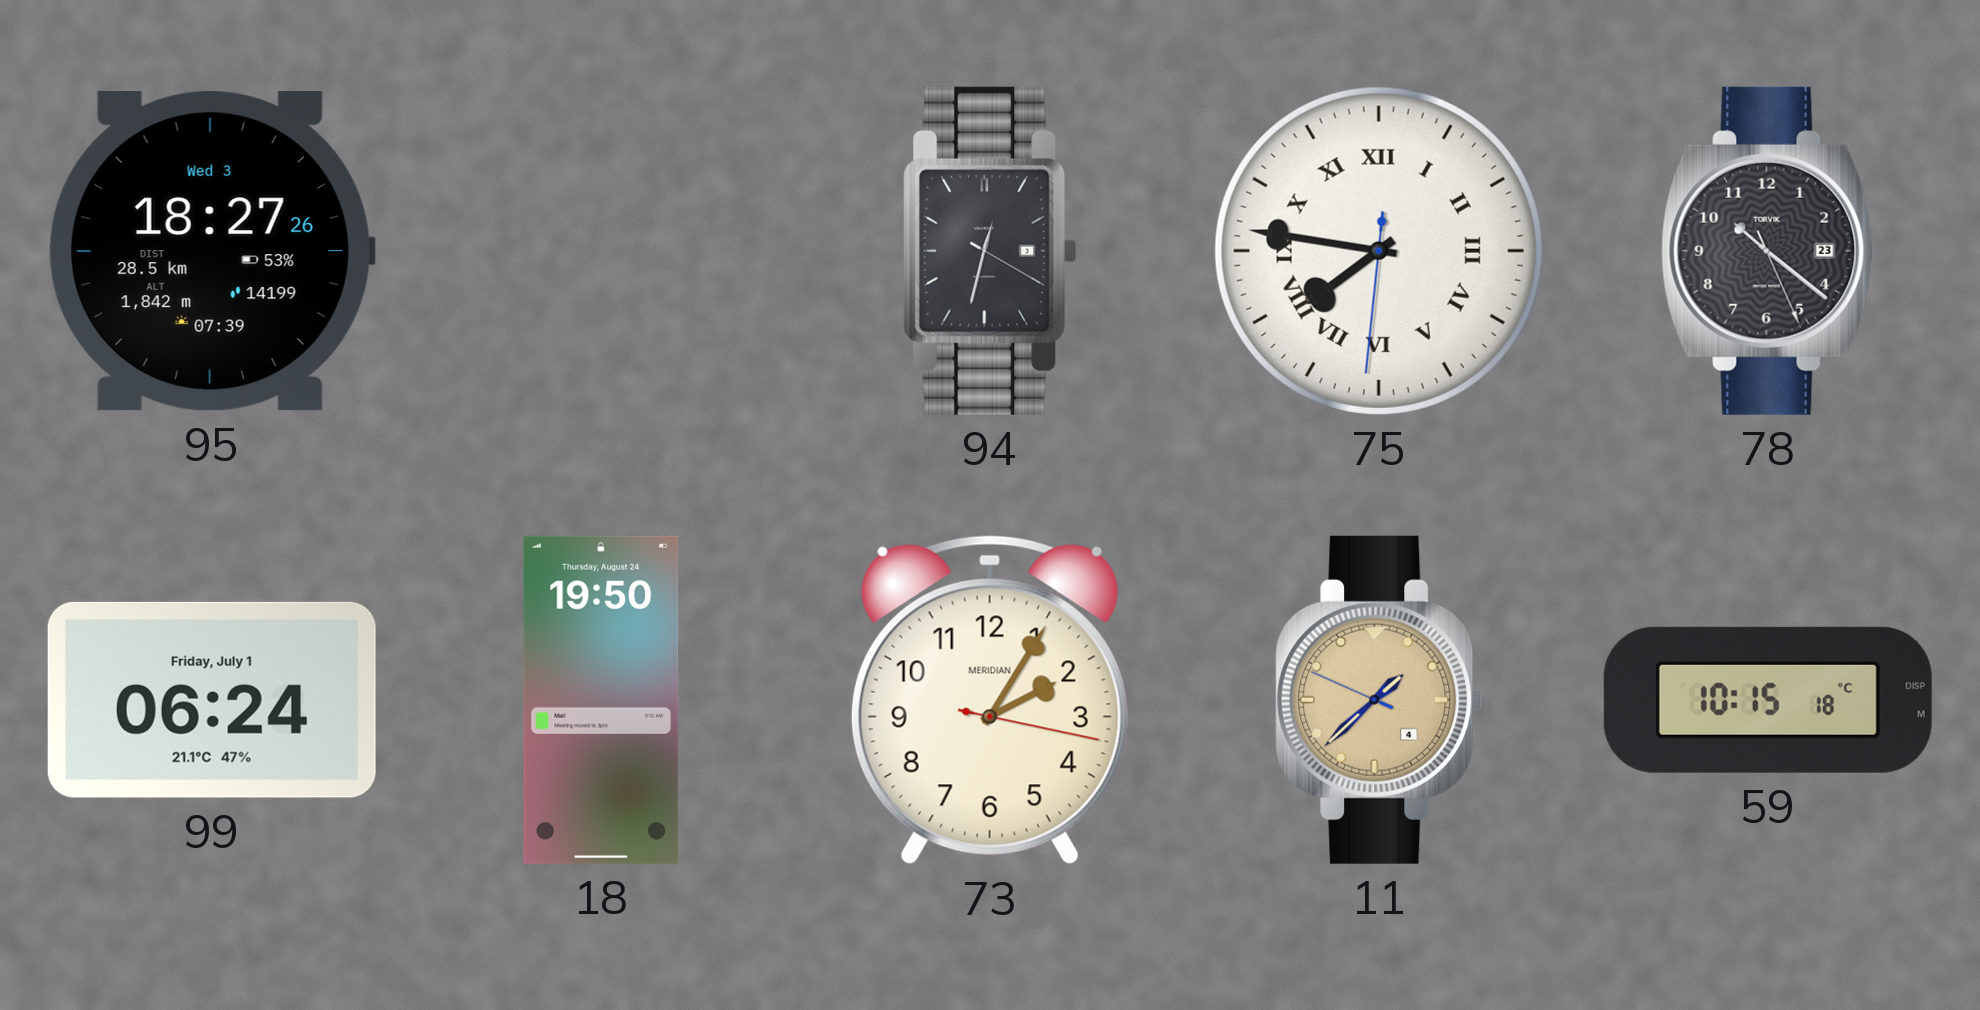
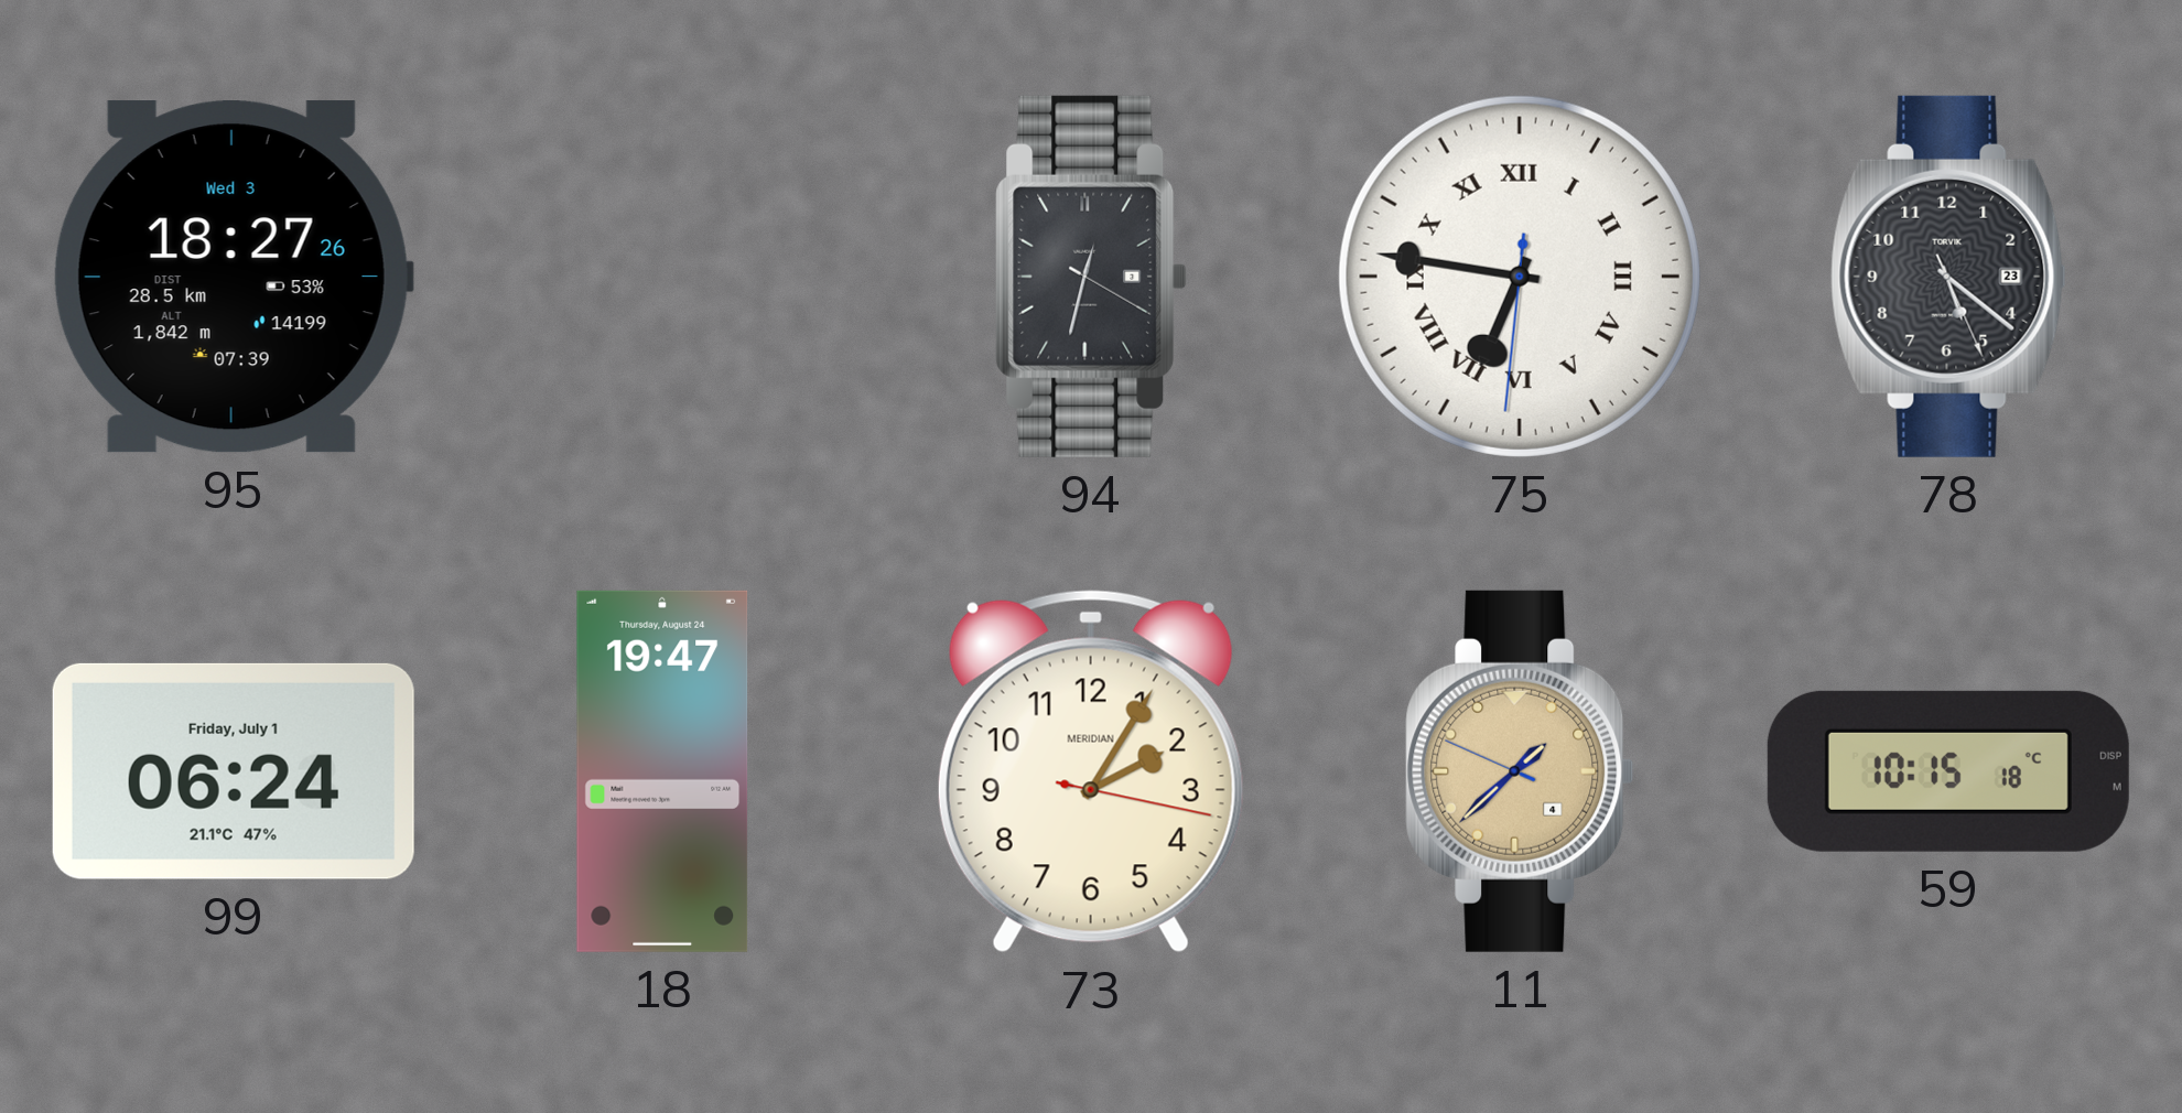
75: 7:46 -> 6:46
78: 10:21 -> 5:21
18: 19:50 -> 19:47
